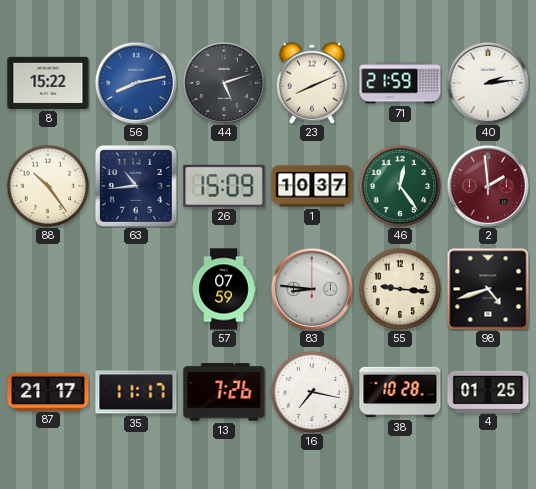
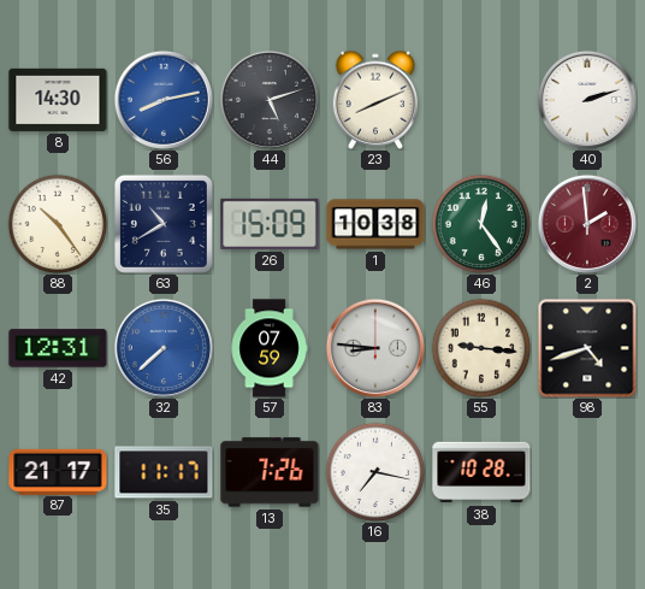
8: 15:22 -> 14:30
71: 21:59 -> none
40: 2:14 -> 2:12
63: 10:44 -> 10:40
1: 10:37 -> 10:38
42: none -> 12:31
32: none -> 7:38
4: 01:25 -> none
